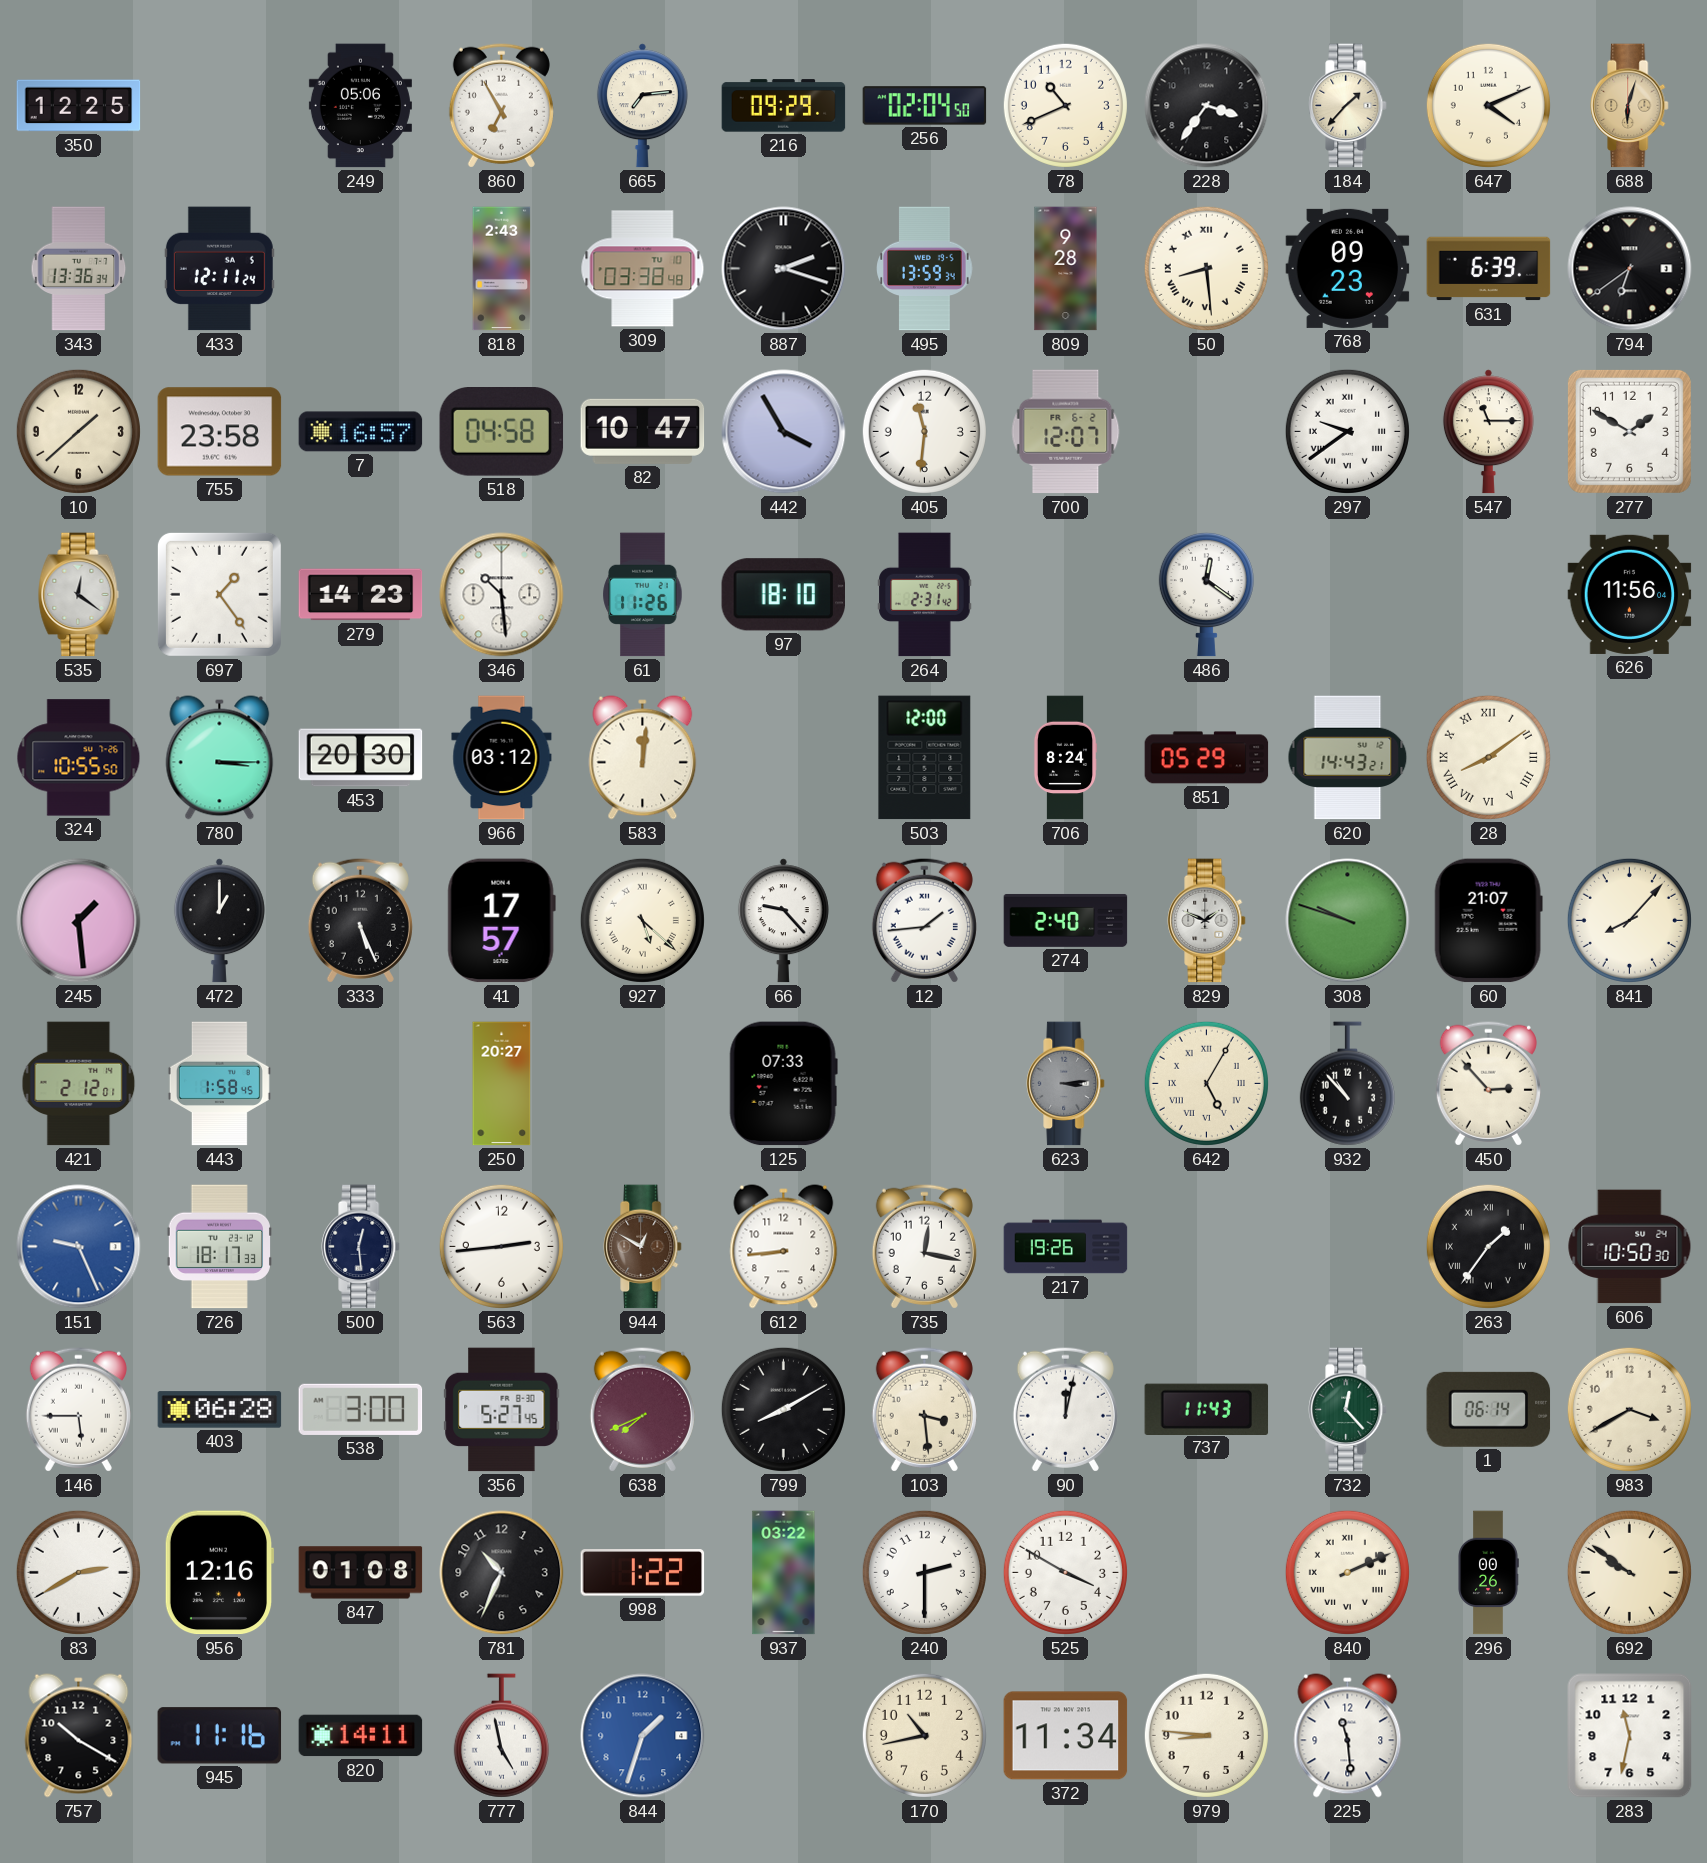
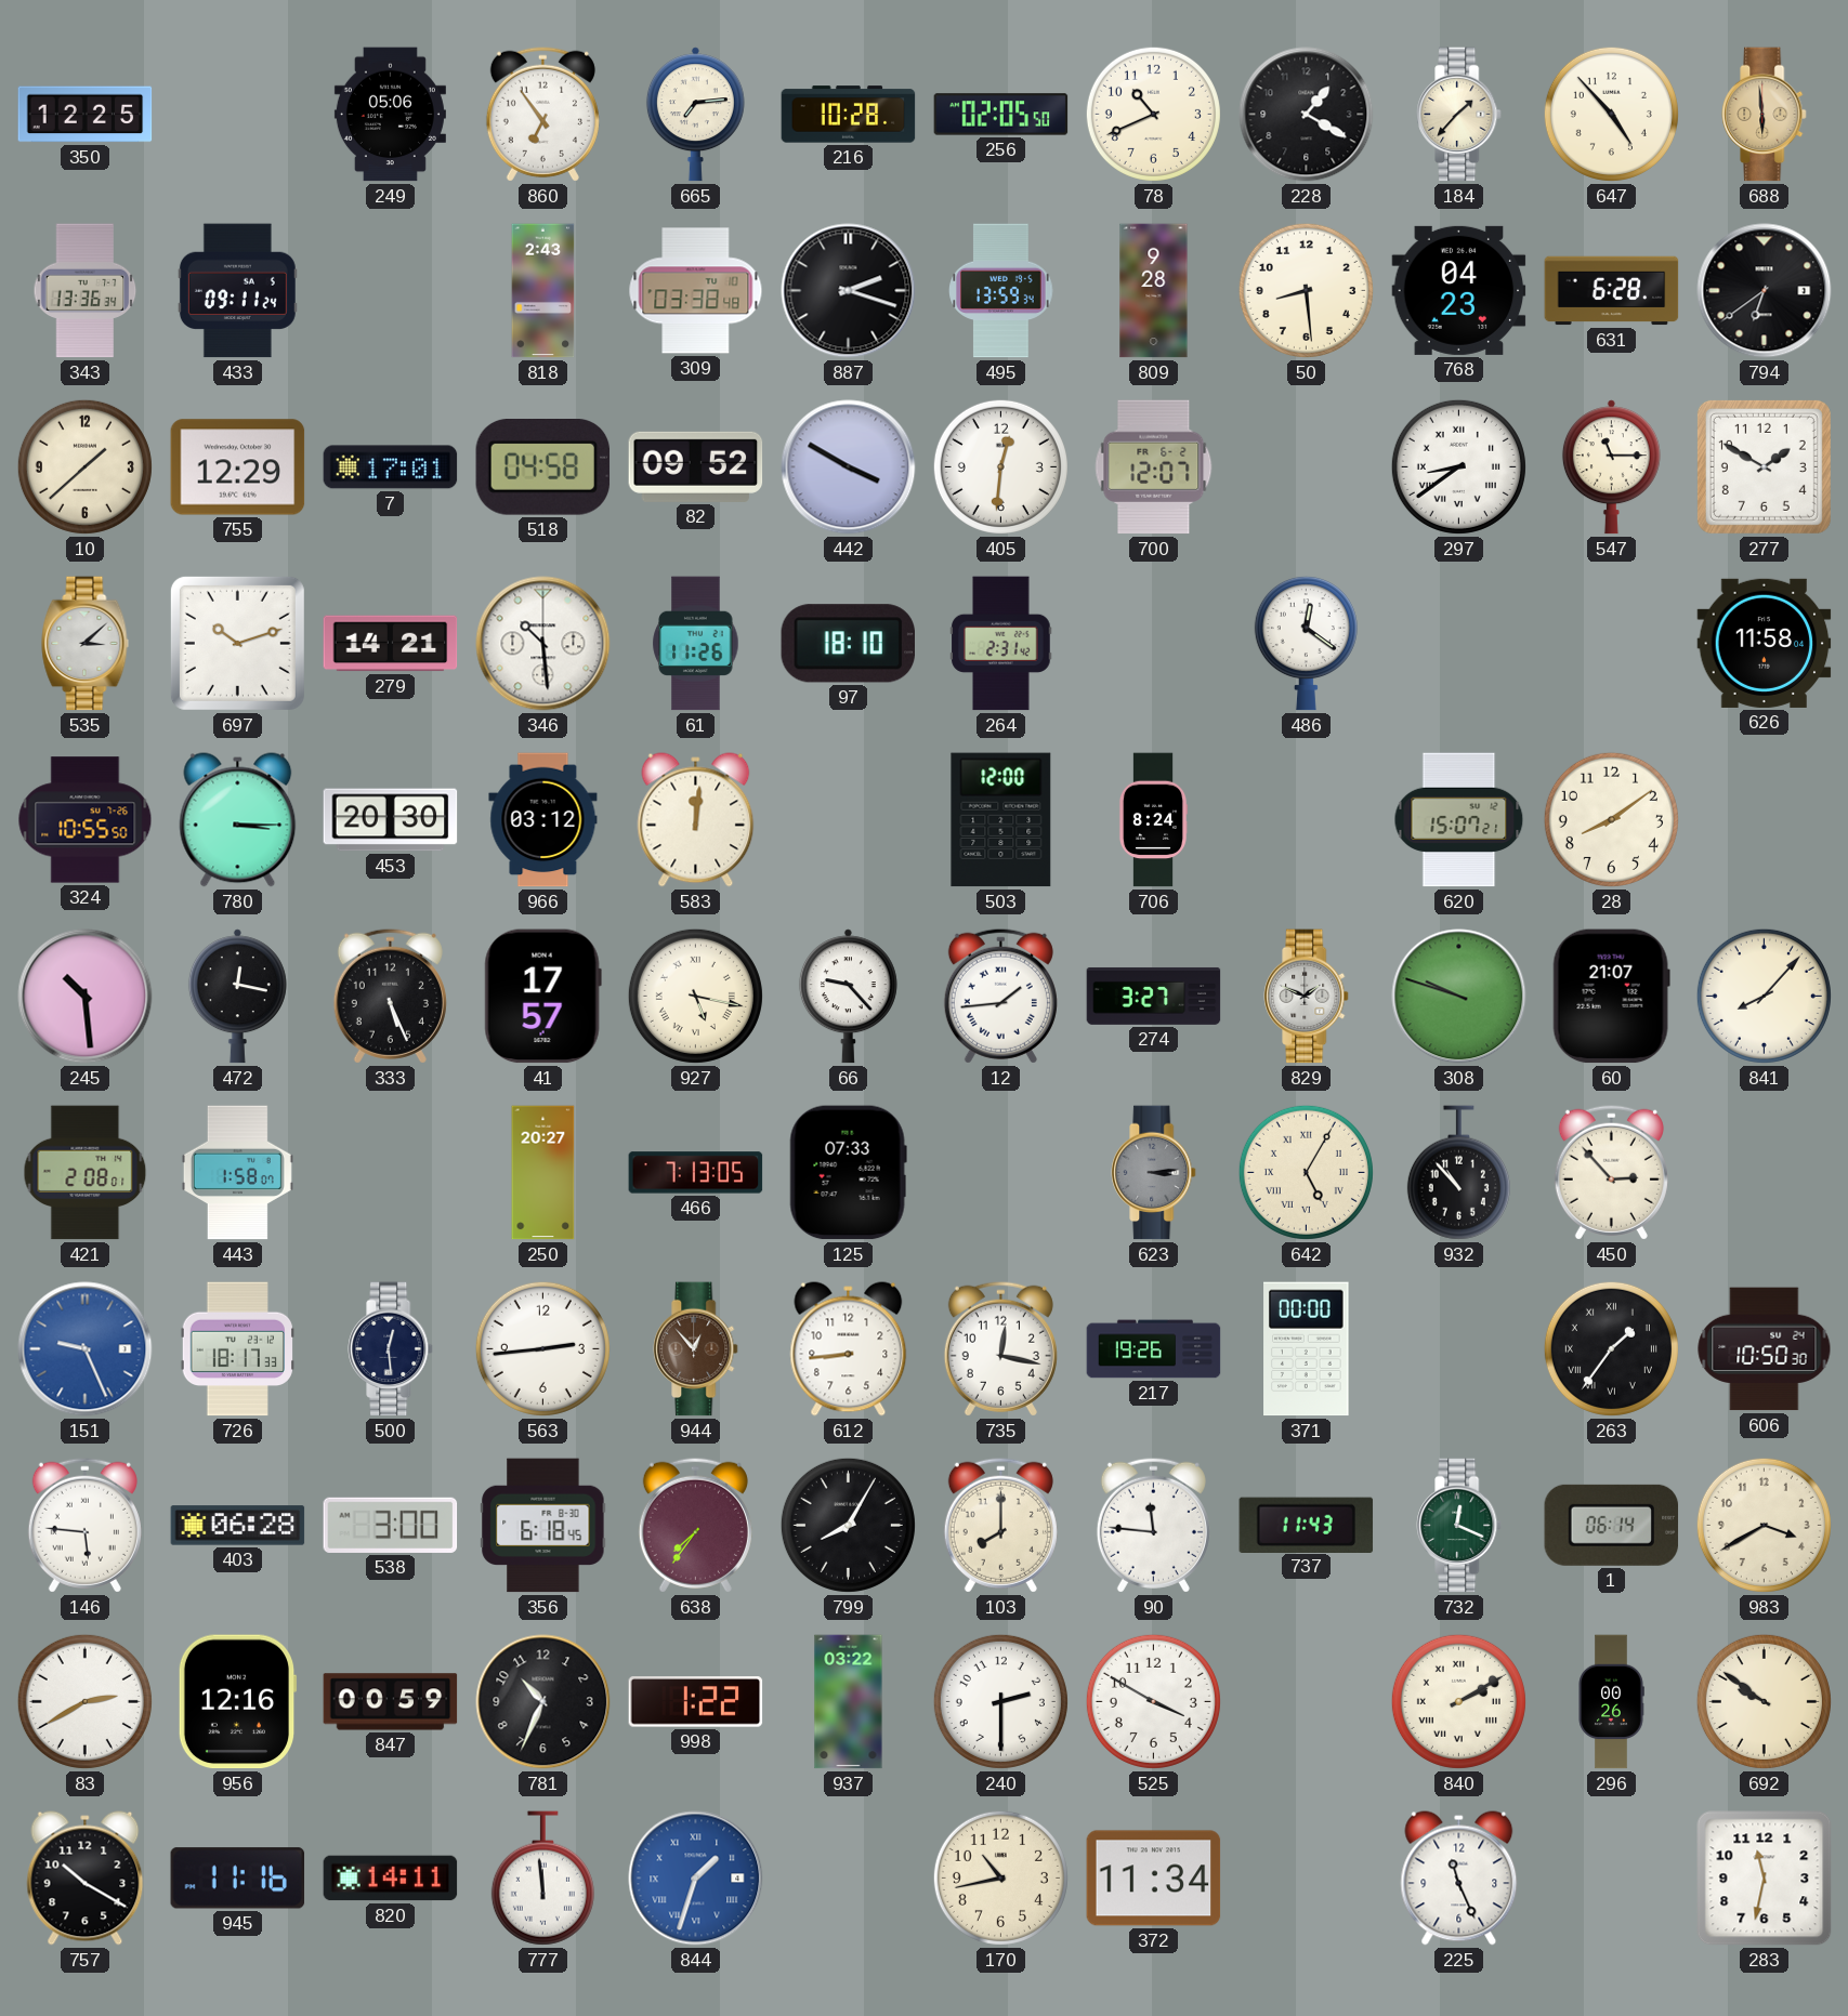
860: 6:55 -> 6:54
216: 09:29 -> 10:28
256: 02:04 -> 02:05
228: 3:36 -> 1:20
647: 4:11 -> 4:53
688: 6:03 -> 5:59
433: 12:11 -> 09:11
50 numerals: Roman -> Arabic
768: 09:23 -> 04:23
631: 6:39 -> 6:28
755: 23:58 -> 12:29
7: 16:57 -> 17:01
82: 10:47 -> 09:52
442: 3:55 -> 3:50
405: 11:31 -> 12:31
297: 9:39 -> 8:39
535: 12:21 -> 3:08
697: 1:24 -> 10:12
279: 14:23 -> 14:21
626: 11:56 -> 11:58
851: 05:29 -> none
620: 14:43 -> 15:07
28 numerals: Roman -> Arabic
245: 1:29 -> 10:29
472: 1:00 -> 12:17
927: 5:22 -> 5:17
274: 2:40 -> 3:27
421: 2:12 -> 2:08
443: 1:58:45 -> 1:58:07
466: none -> 7:13
944: 12:50 -> 12:53
371: none -> 00:00
146: 5:45 -> 5:46
356: 5:27 -> 6:18
638: 7:41 -> 7:36
799: 8:10 -> 8:05
103: 3:29 -> 8:00
90: 12:02 -> 11:46
732: 12:23 -> 12:19
847: 01:08 -> 00:59
840: 2:11 -> 2:10
777: 4:58 -> 11:59
844 numerals: Arabic -> Roman
979: 8:46 -> none
225: 11:29 -> 11:26
